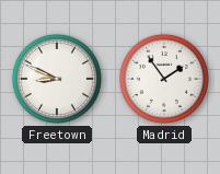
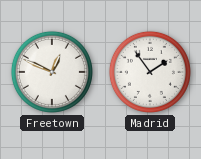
Freetown: 8:49 -> 12:49
